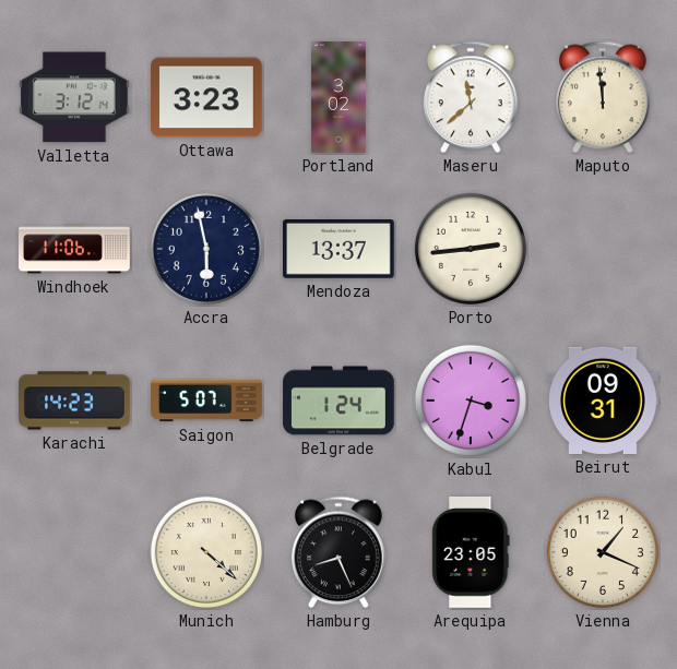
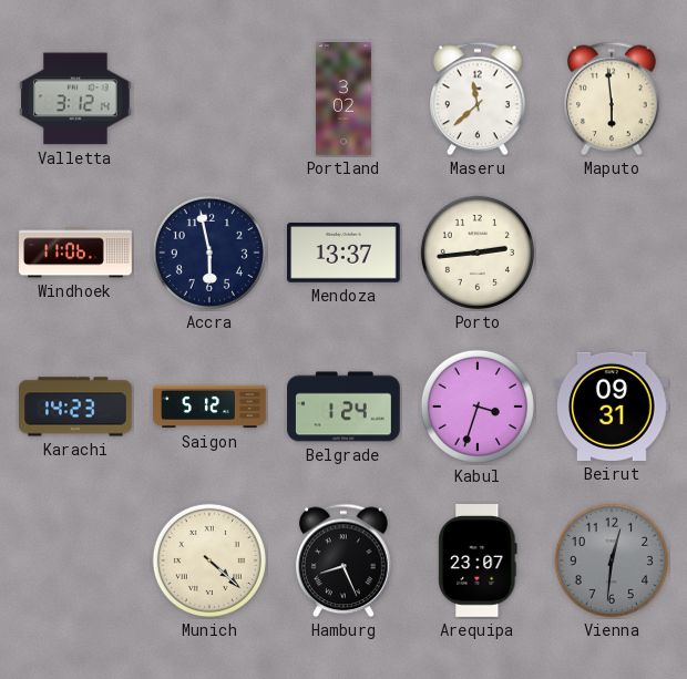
Ottawa: 3:23 -> none
Maputo: 11:59 -> 5:59
Saigon: 5:07 -> 5:12
Arequipa: 23:05 -> 23:07
Vienna: 1:19 -> 12:31
Vienna dial: cream -> grey
